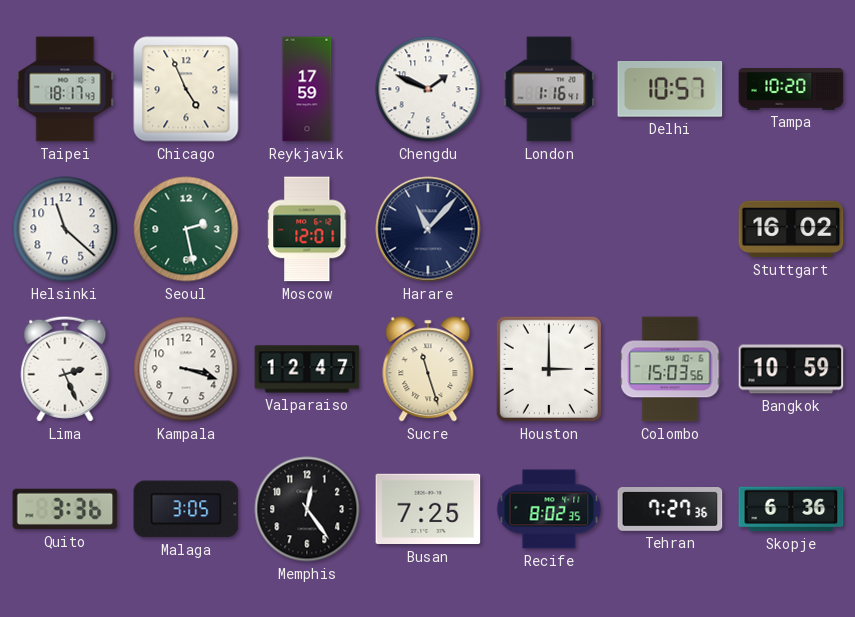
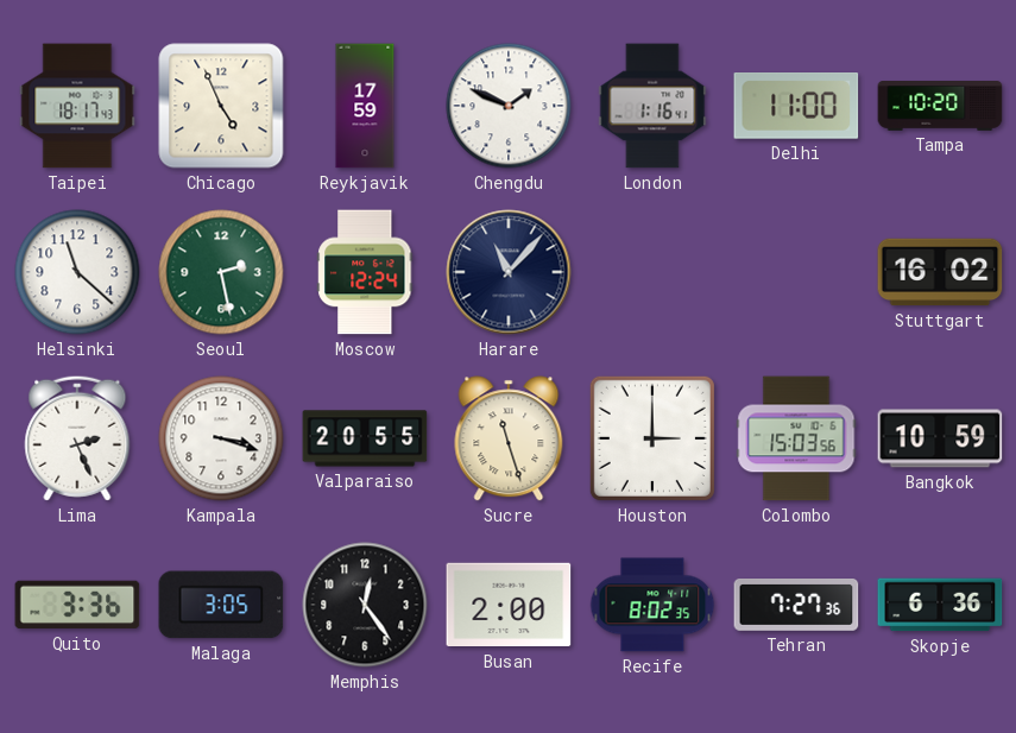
Delhi: 10:57 -> 11:00
Moscow: 12:01 -> 12:24
Valparaiso: 12:47 -> 20:55
Busan: 7:25 -> 2:00
